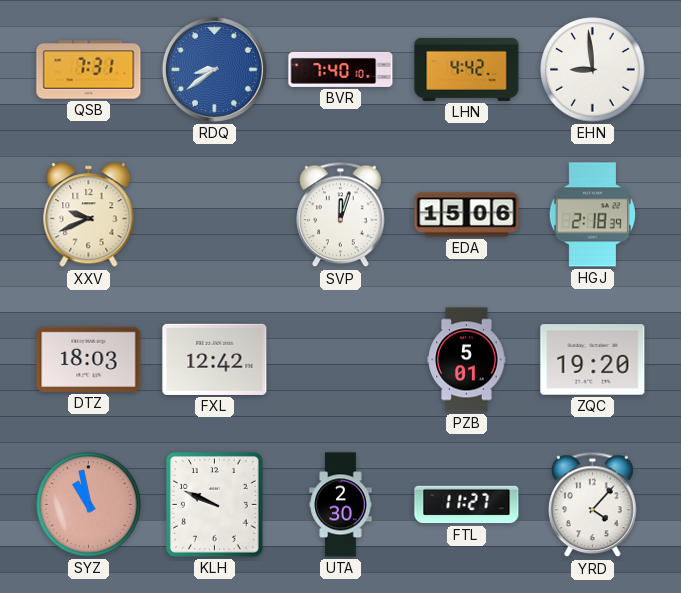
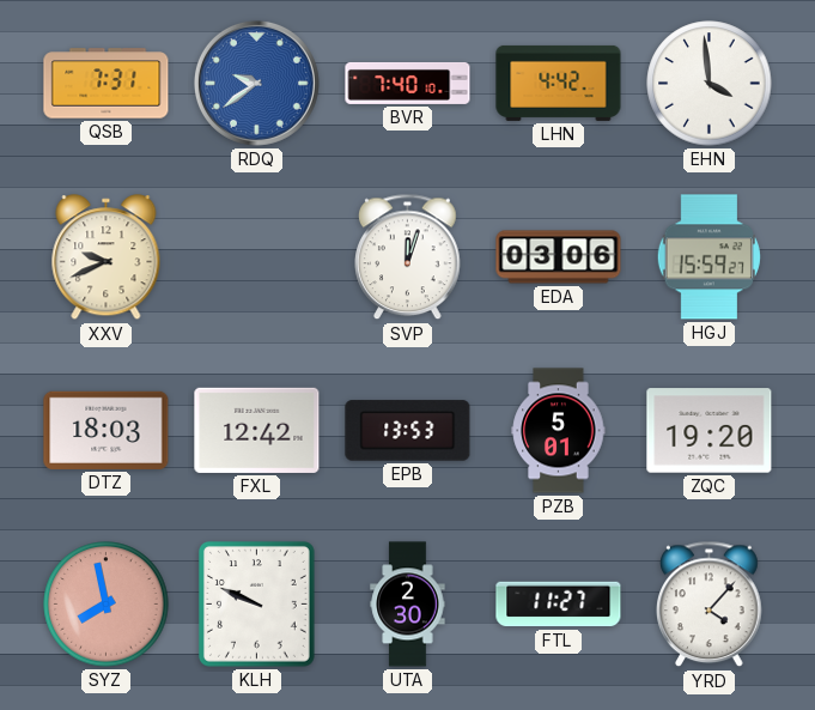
RDQ: 8:39 -> 9:39
EHN: 8:59 -> 3:59
EDA: 15:06 -> 03:06
HGJ: 2:18 -> 15:59
EPB: none -> 13:53
SYZ: 10:58 -> 7:58
